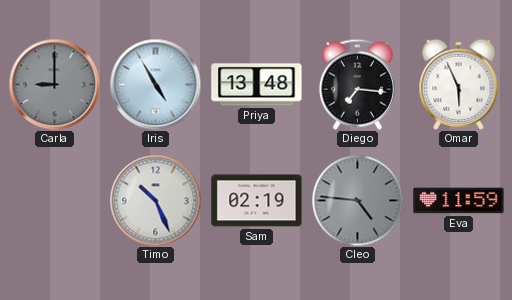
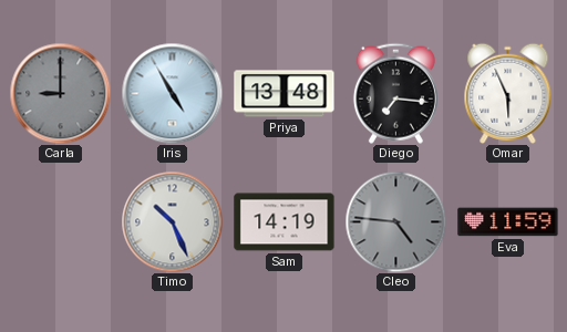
Sam: 02:19 -> 14:19
